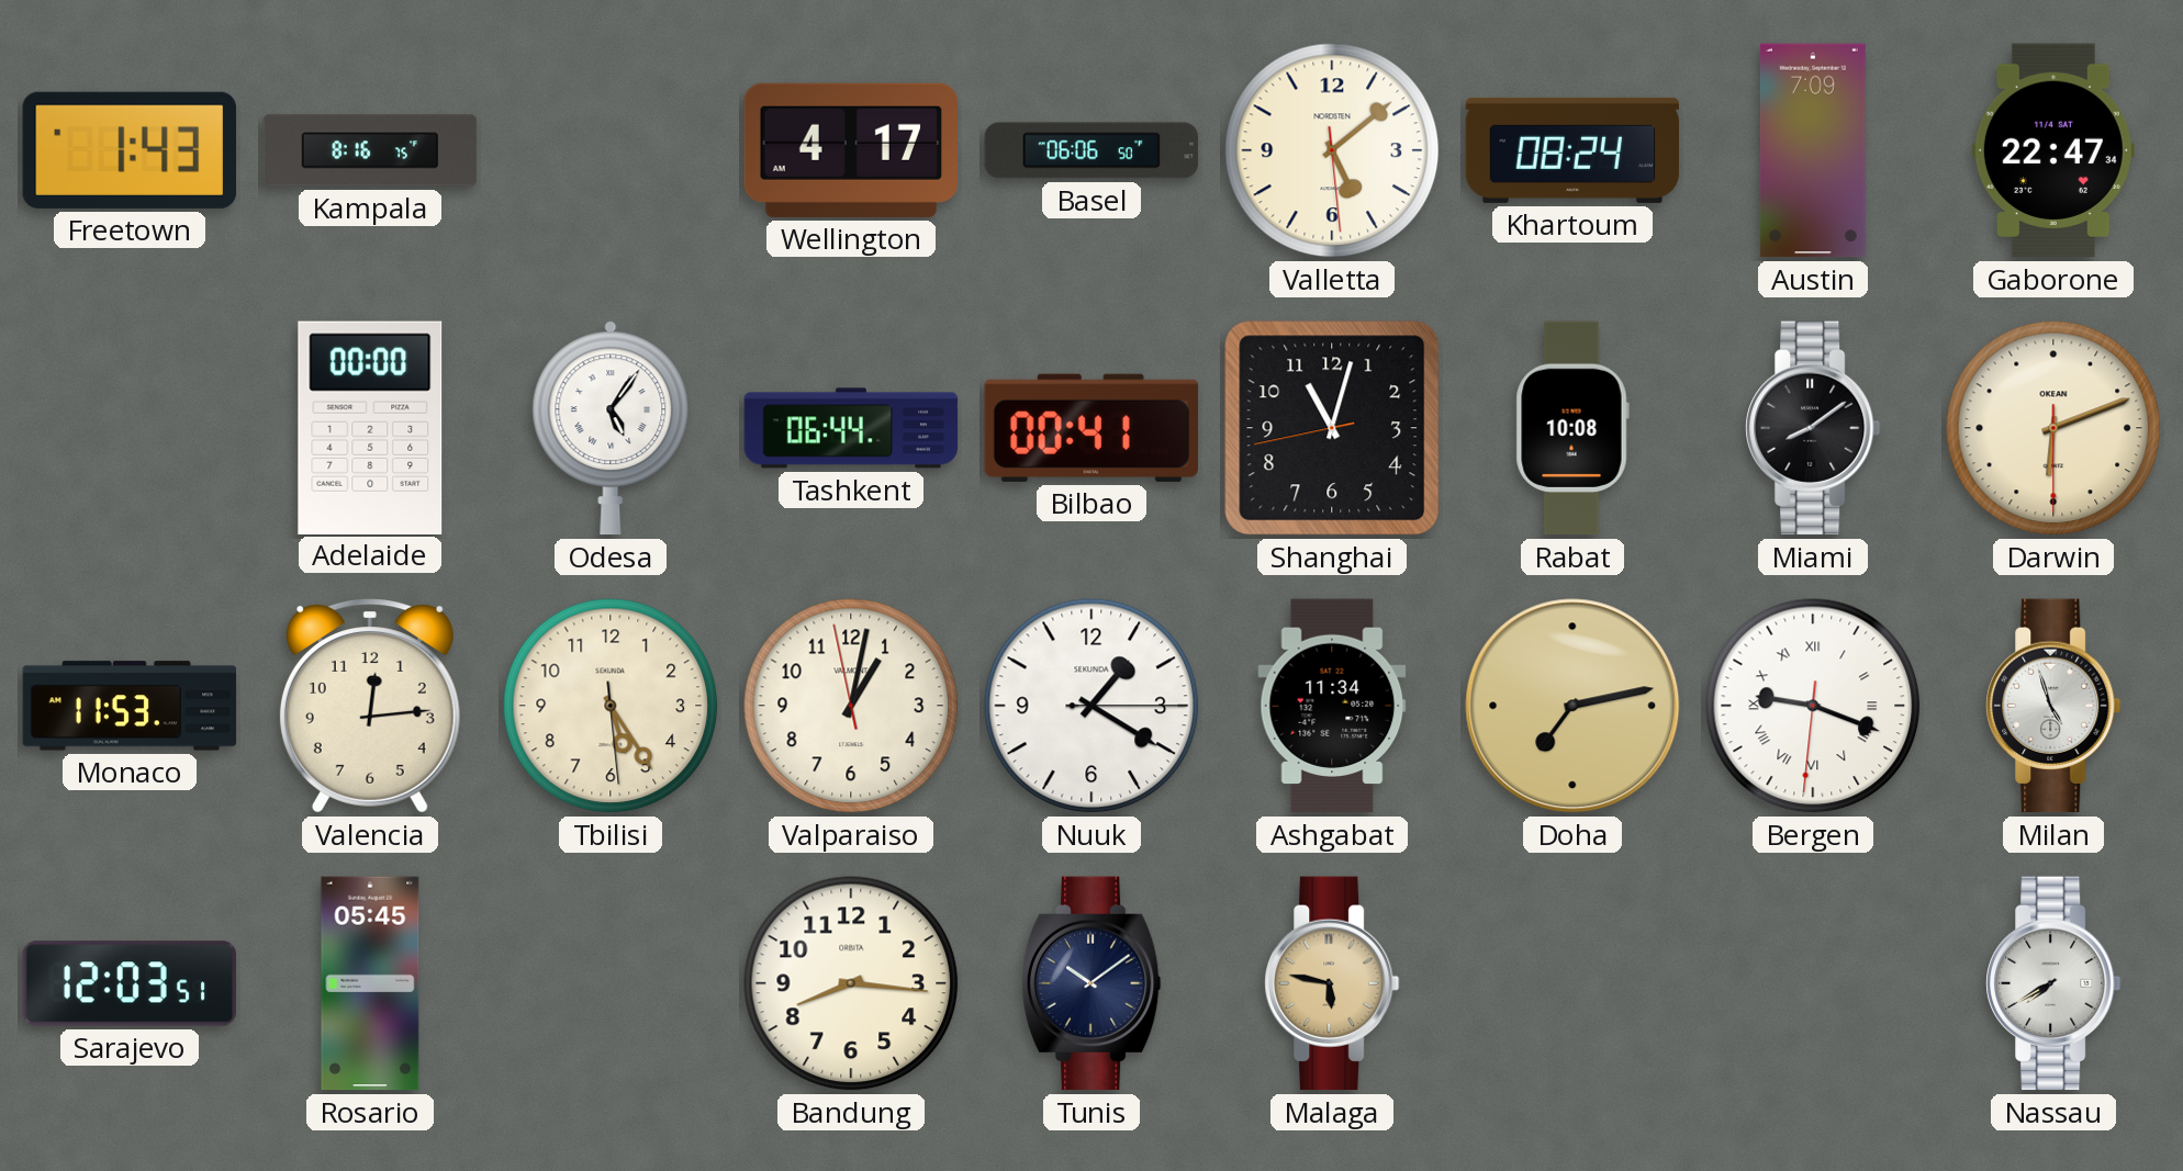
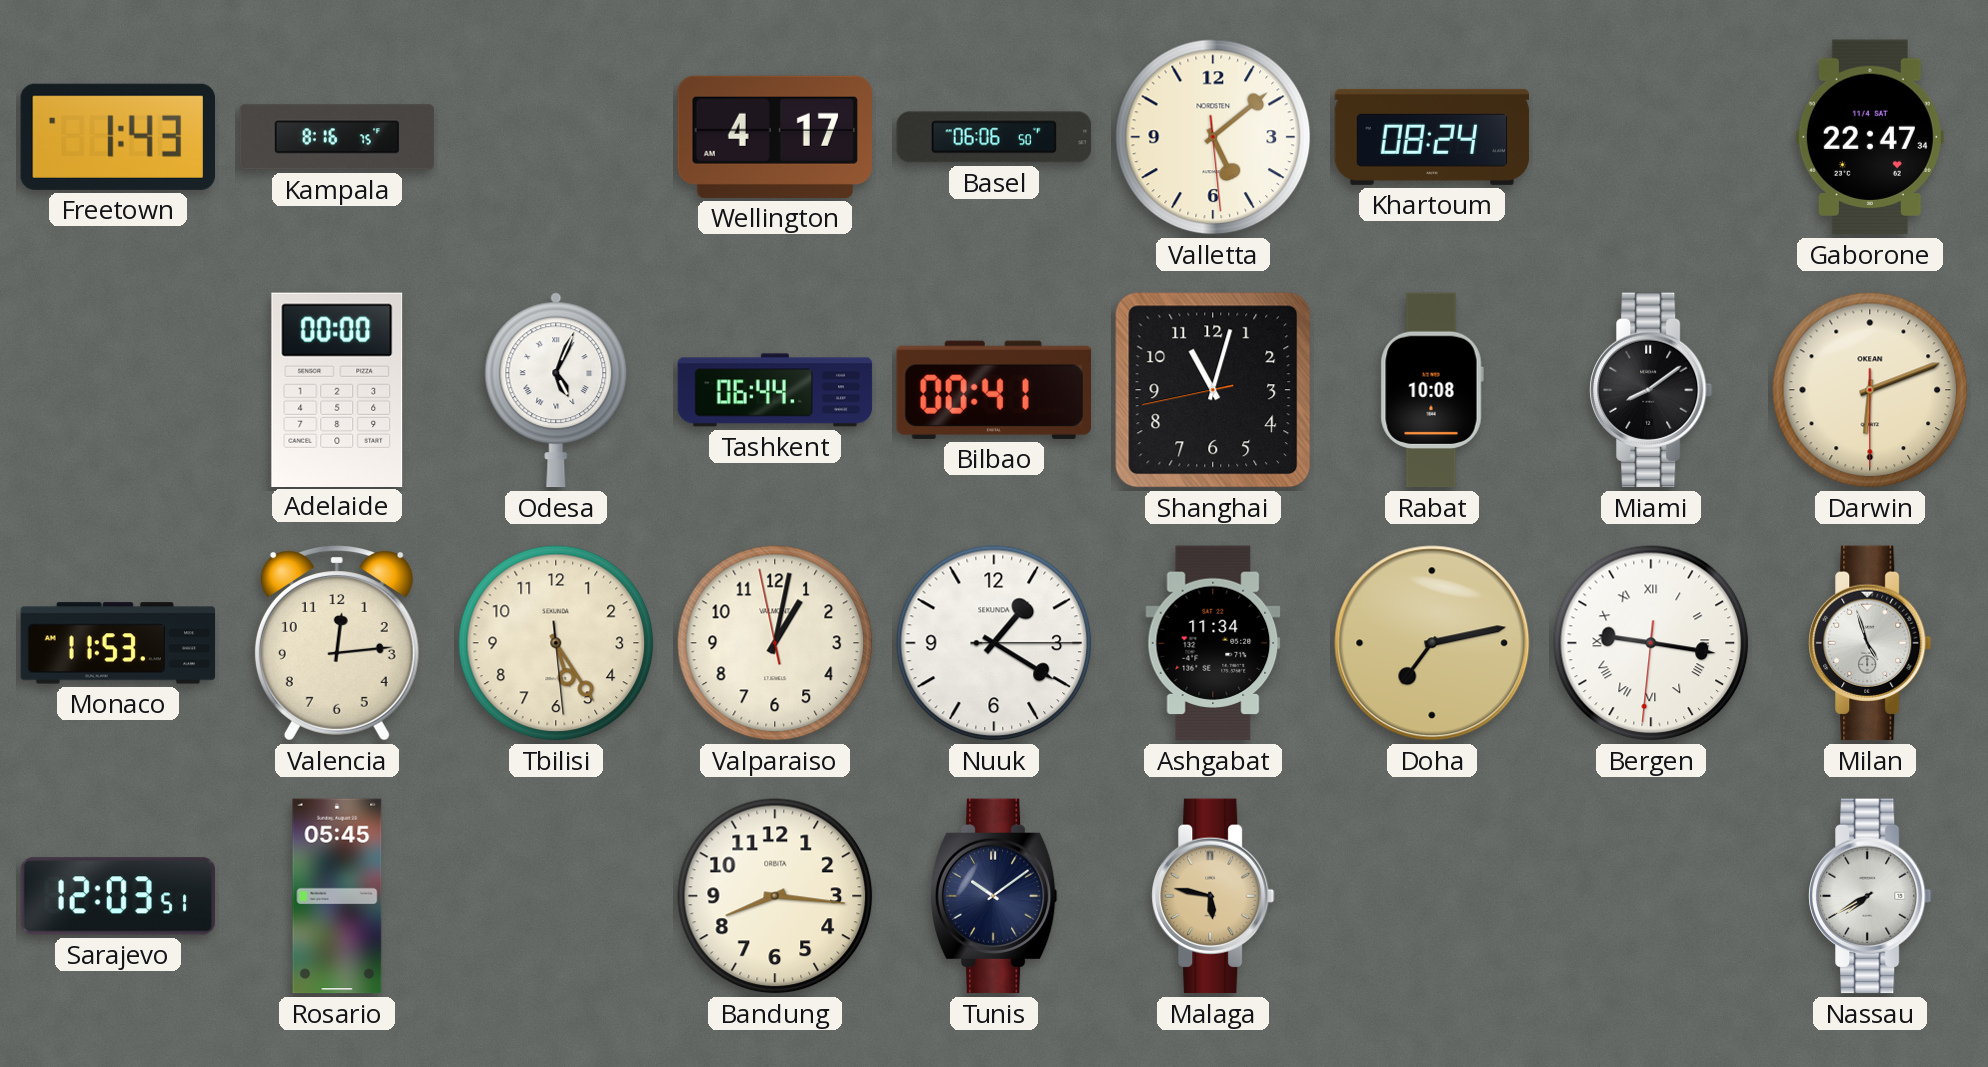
Austin: 7:09 -> none
Odesa: 5:06 -> 5:04
Bergen: 9:18 -> 9:16
